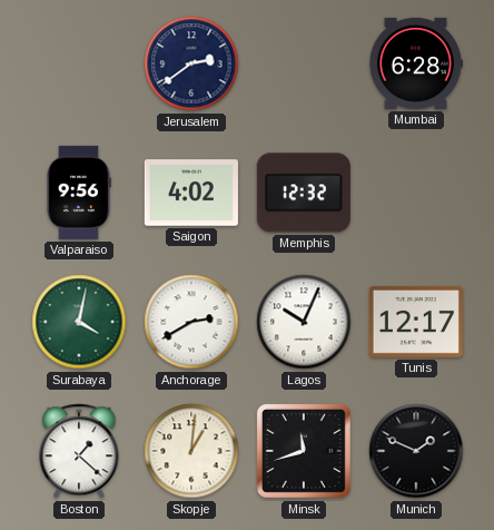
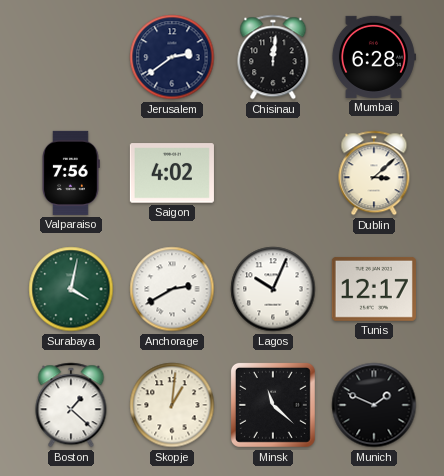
Chisinau: none -> 12:01
Valparaiso: 9:56 -> 7:56
Memphis: 12:32 -> none
Dublin: none -> 3:08
Minsk: 11:42 -> 11:22
